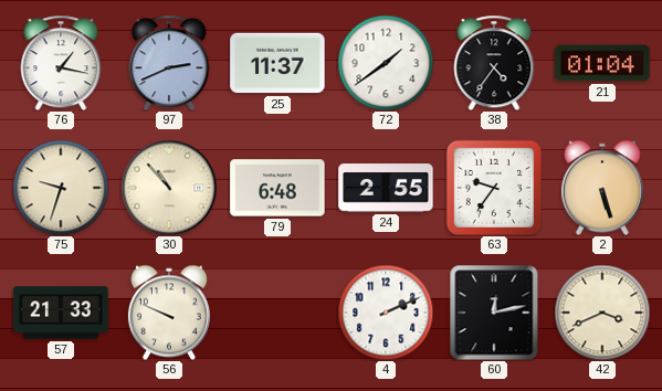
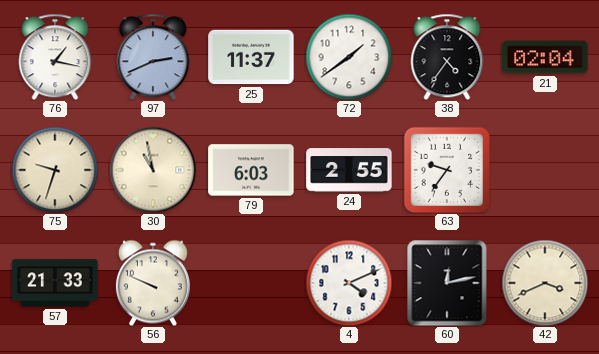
21: 01:04 -> 02:04
30: 10:53 -> 10:58
79: 6:48 -> 6:03
2: 5:27 -> none
4: 2:11 -> 4:11
